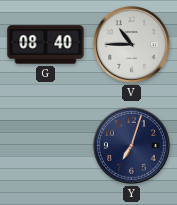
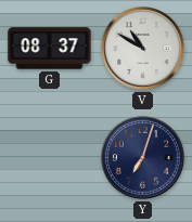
G: 08:40 -> 08:37
V: 10:45 -> 10:50
